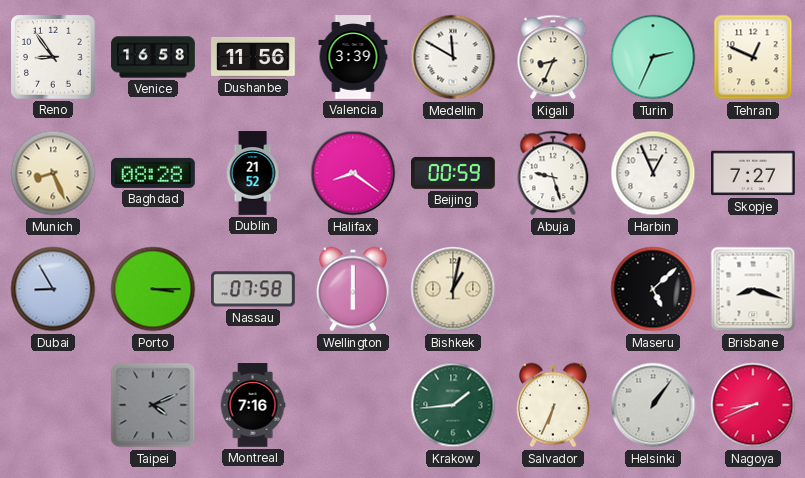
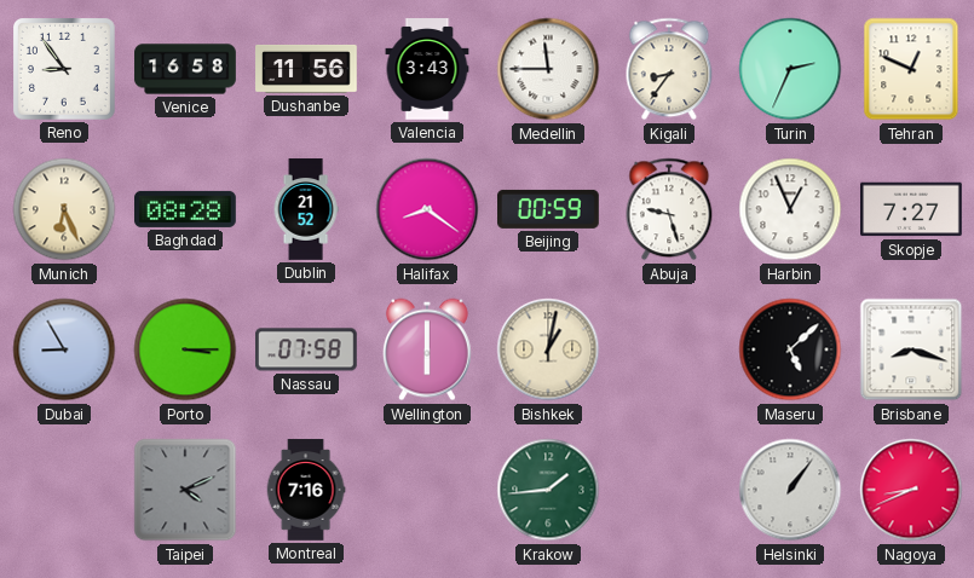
Valencia: 3:39 -> 3:43
Medellin: 11:50 -> 11:45
Kigali: 8:34 -> 8:36
Munich: 8:26 -> 6:26
Salvador: 6:34 -> none
